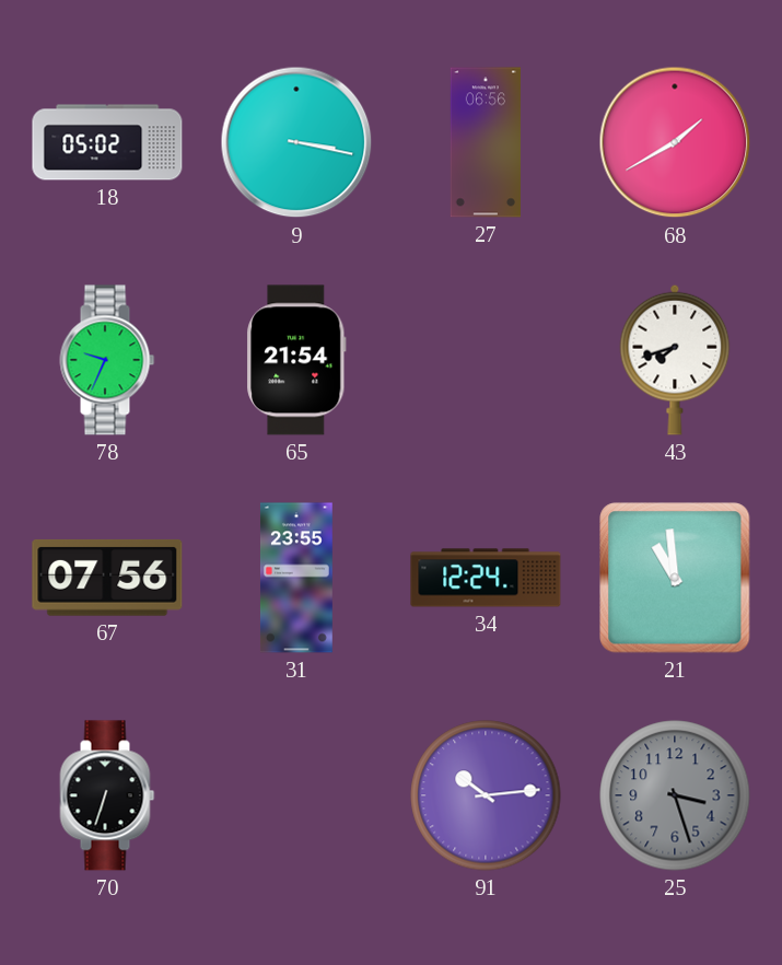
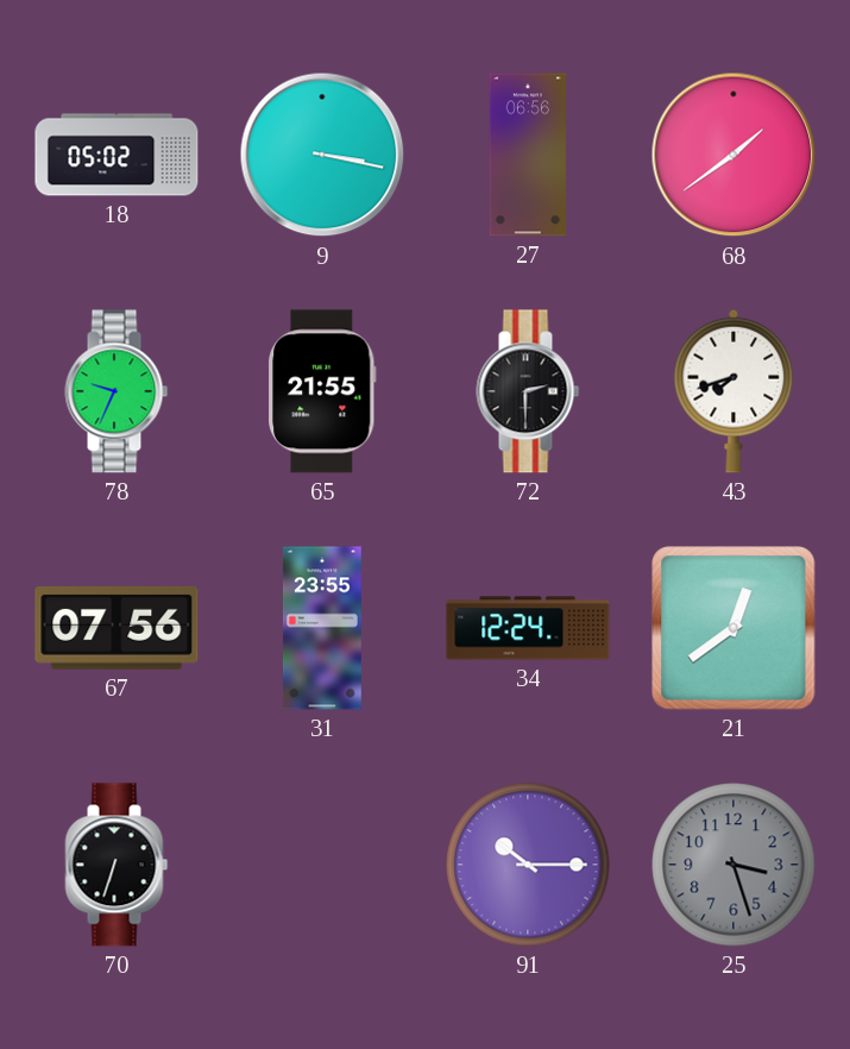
68: 1:40 -> 1:39
65: 21:54 -> 21:55
72: none -> 2:30
21: 10:59 -> 12:39
91: 10:14 -> 10:15
